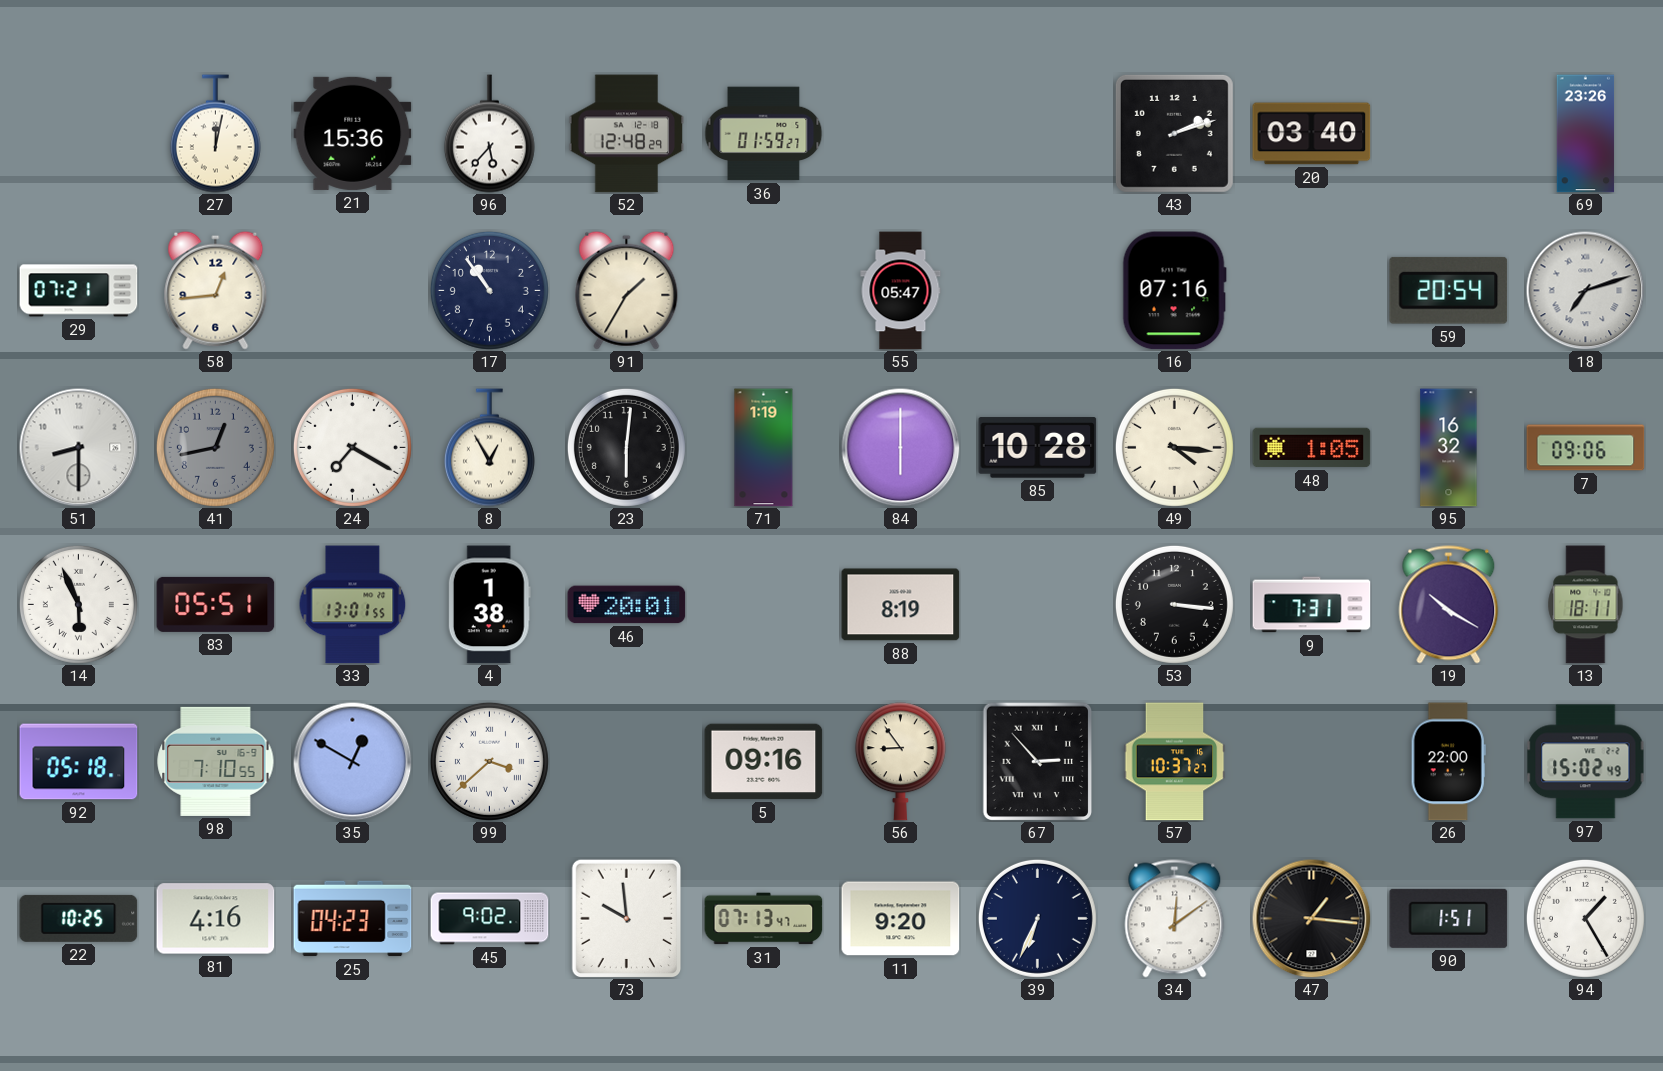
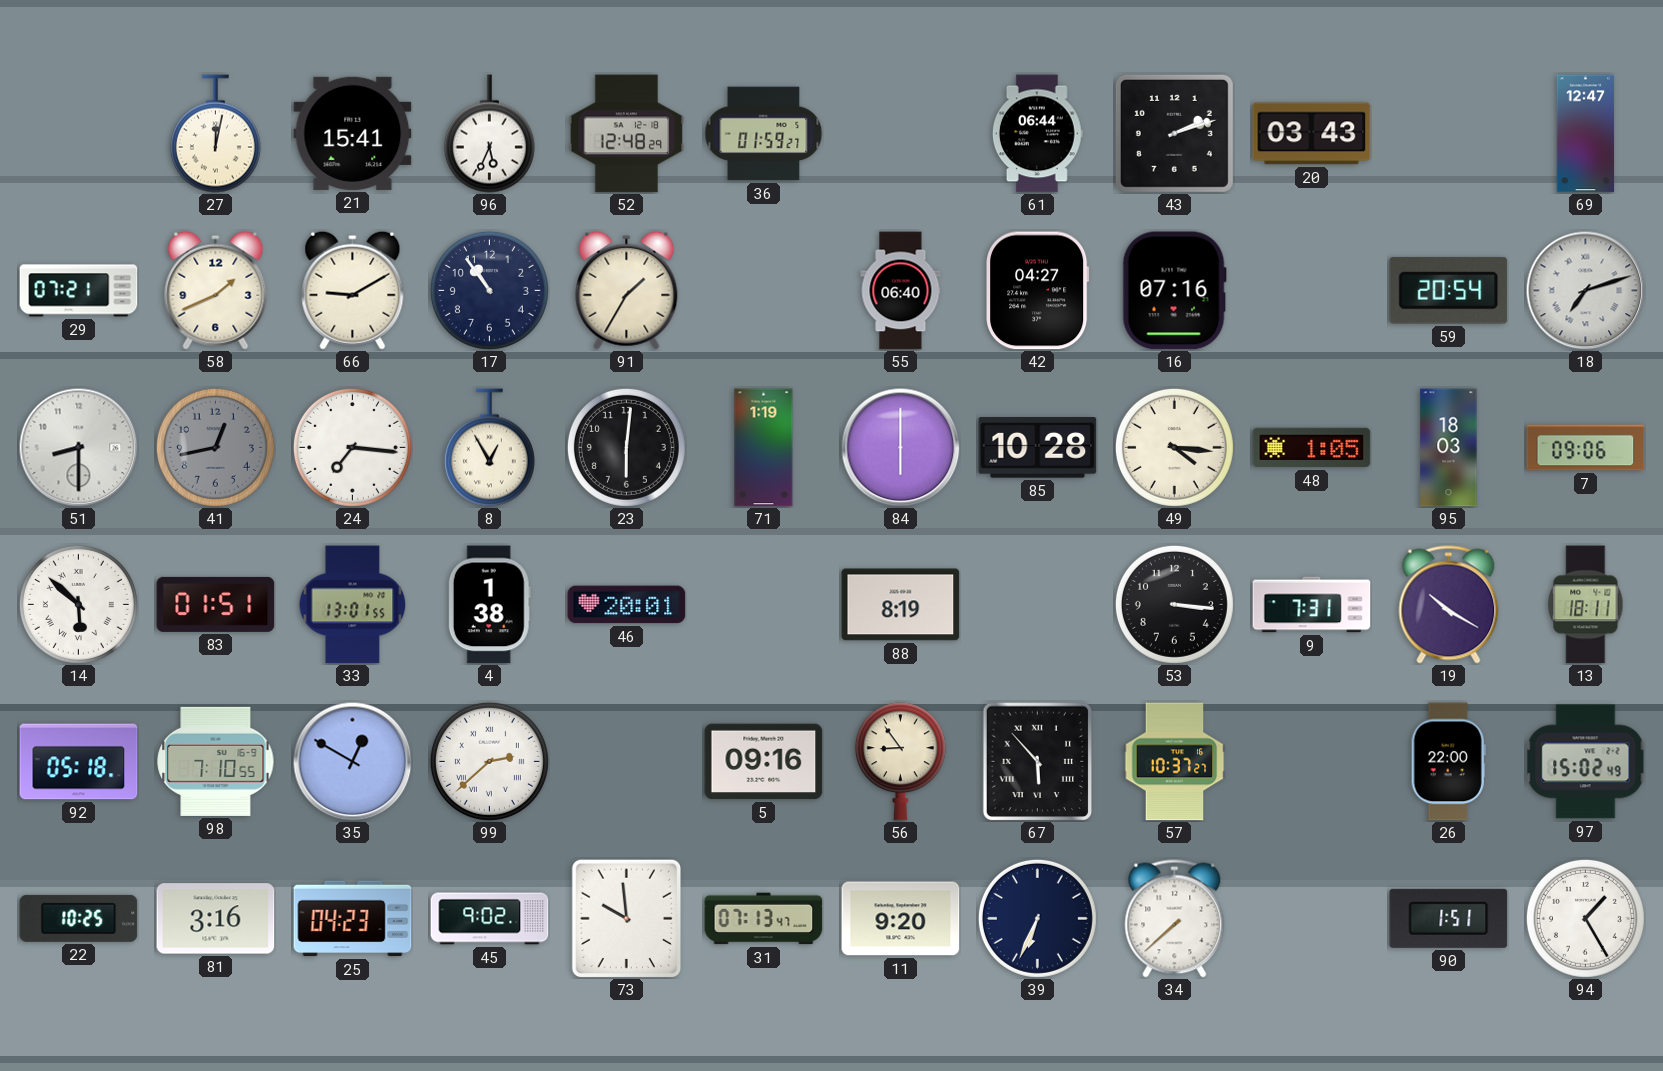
21: 15:36 -> 15:41
96: 5:37 -> 5:34
61: none -> 06:44
20: 03:40 -> 03:43
69: 23:26 -> 12:47
58: 12:44 -> 1:41
66: none -> 9:10
55: 05:47 -> 06:40
42: none -> 04:27
24: 7:20 -> 7:16
95: 16:32 -> 18:03
14: 5:56 -> 5:52
83: 05:51 -> 01:51
99: 3:38 -> 2:38
67: 2:53 -> 5:53
81: 4:16 -> 3:16
34: 12:09 -> 7:38
47: 1:16 -> none
